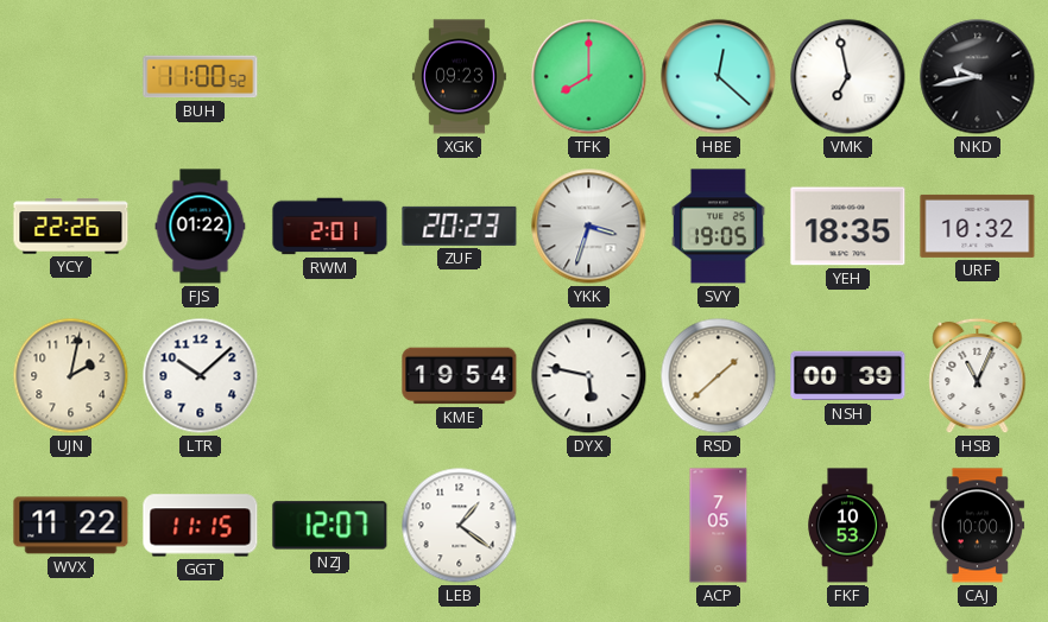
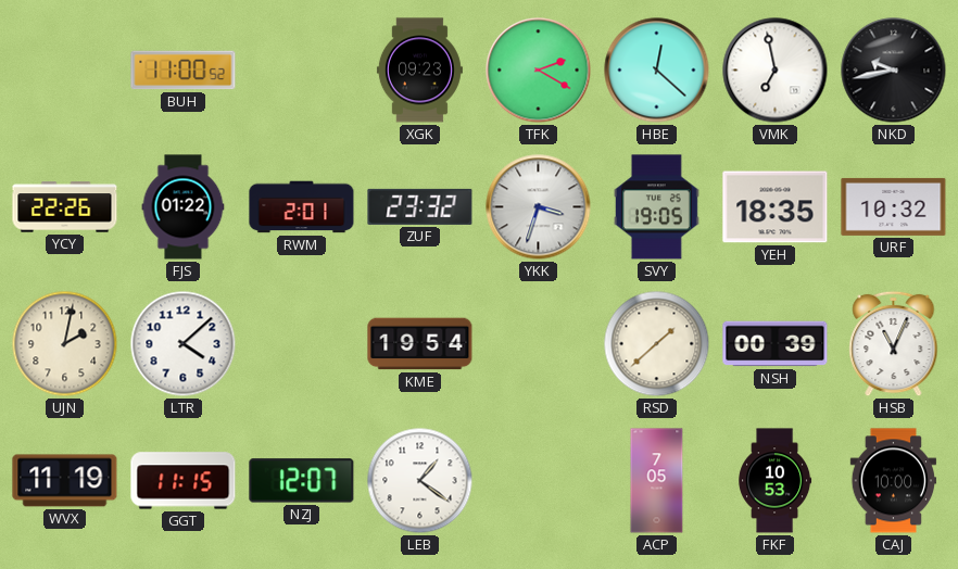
TFK: 8:00 -> 2:20
ZUF: 20:23 -> 23:32
LTR: 10:08 -> 4:08
DYX: 5:47 -> none
WVX: 11:22 -> 11:19
